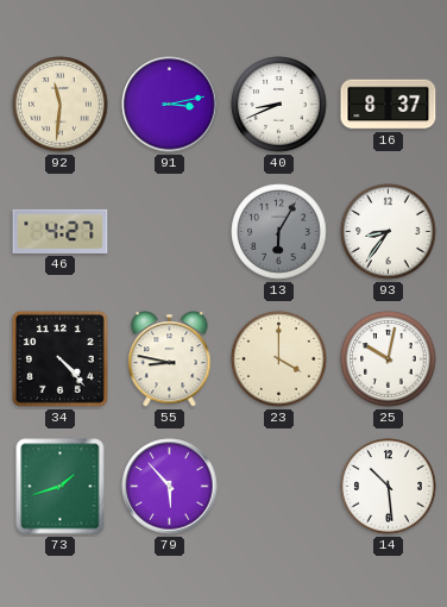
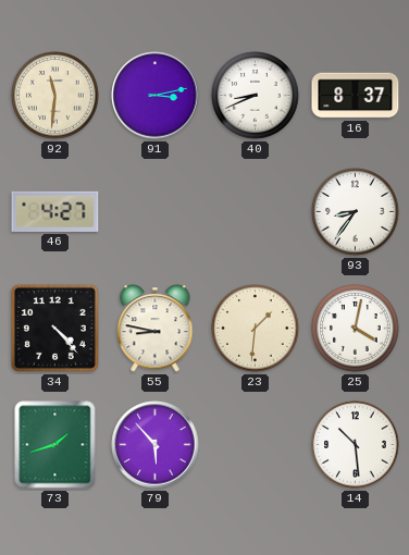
13: 6:05 -> none
23: 4:00 -> 1:31
25: 10:02 -> 4:02
